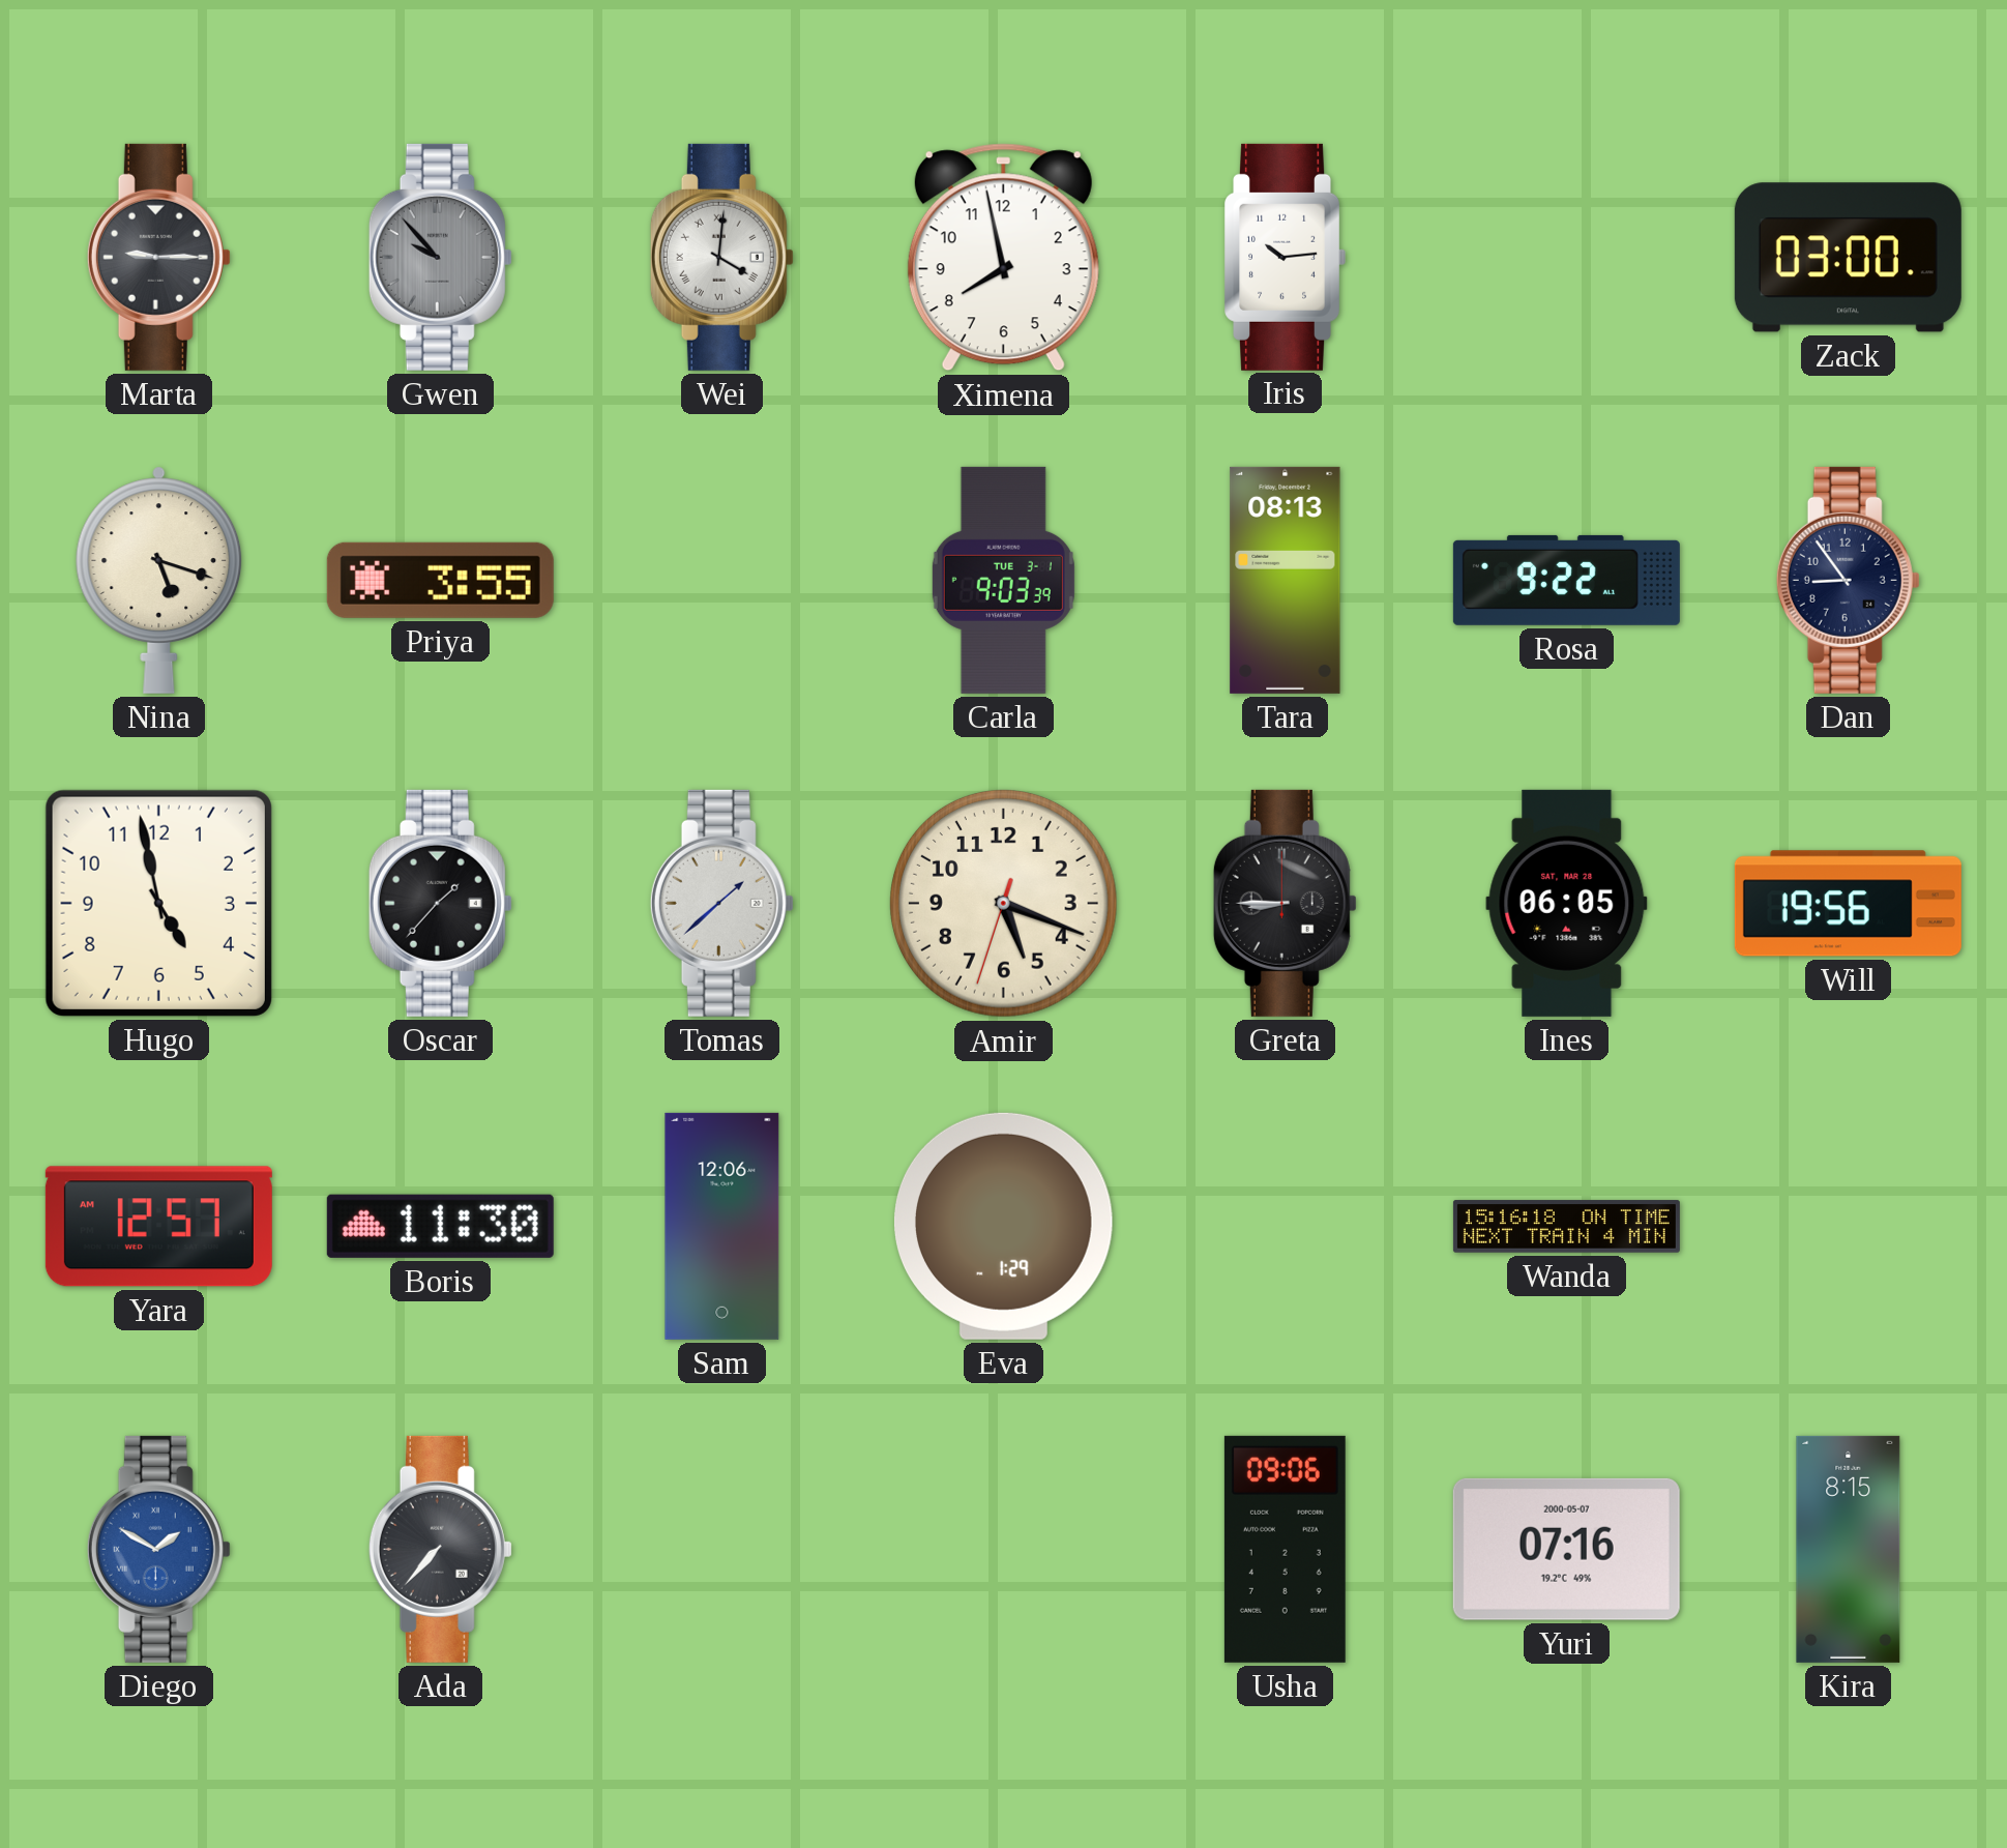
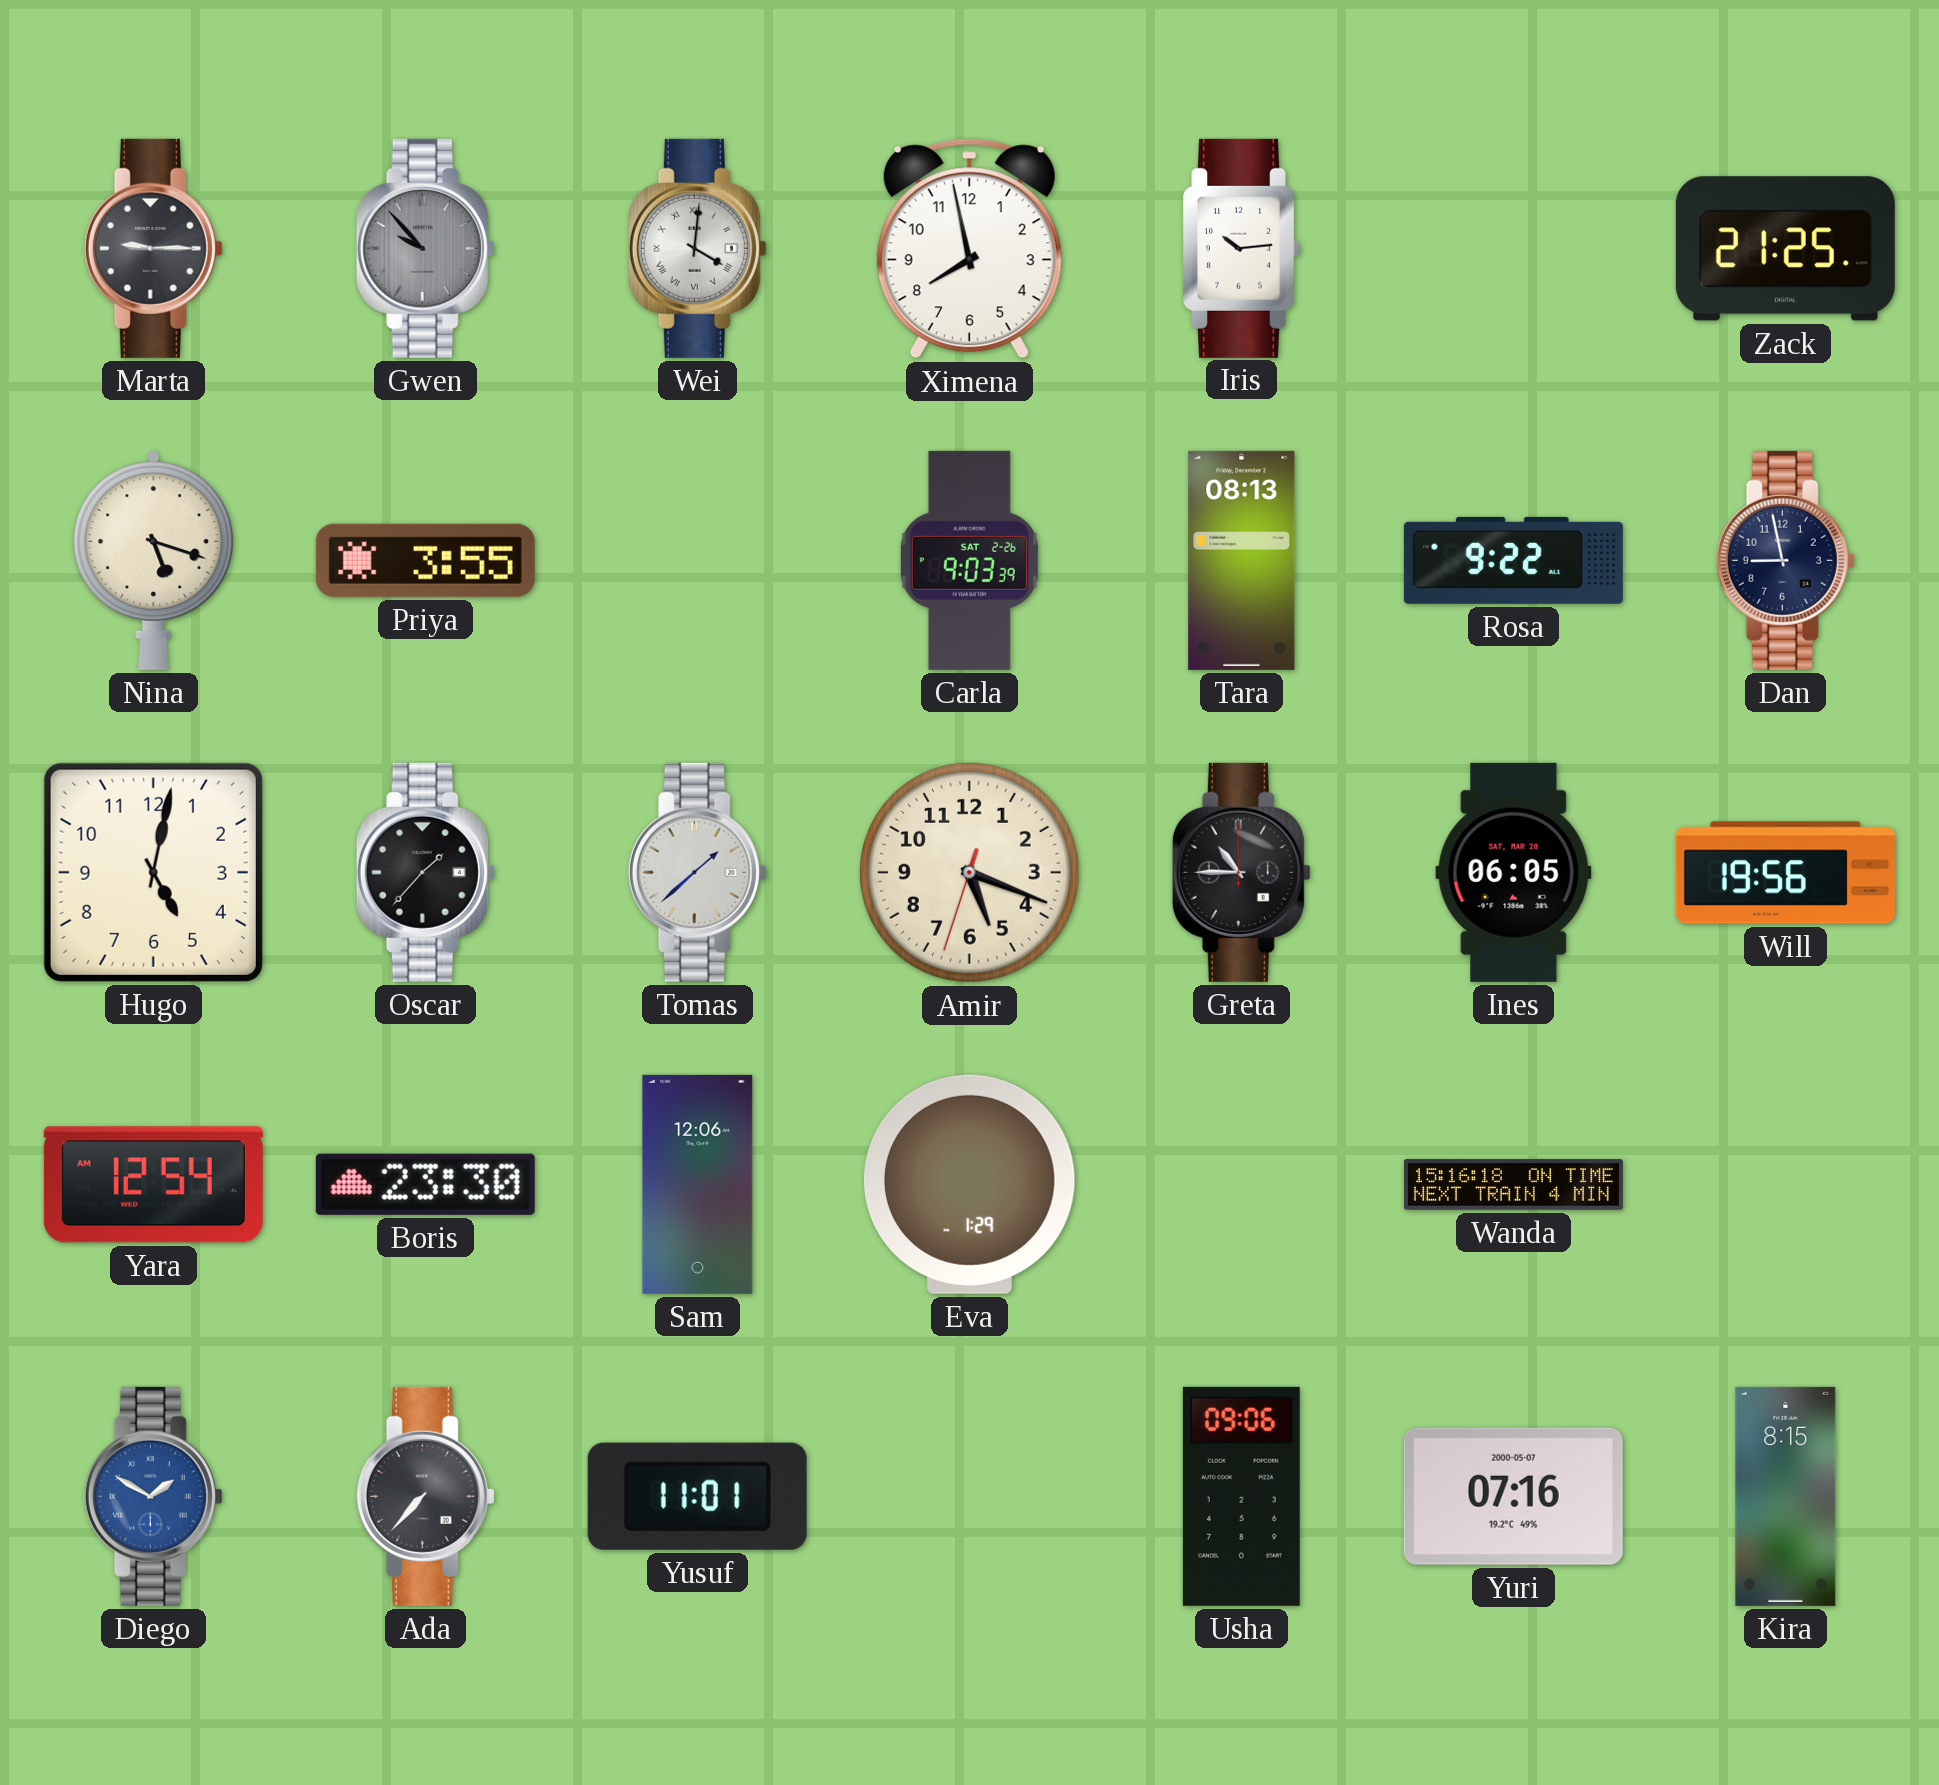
Zack: 03:00 -> 21:25
Carla date: TUE 3-1 -> SAT 2-26
Dan: 8:54 -> 8:58
Hugo: 4:58 -> 5:02
Greta: 8:45 -> 10:45
Yara: 12:57 -> 12:54
Boris: 11:30 -> 23:30
Yusuf: none -> 11:01
